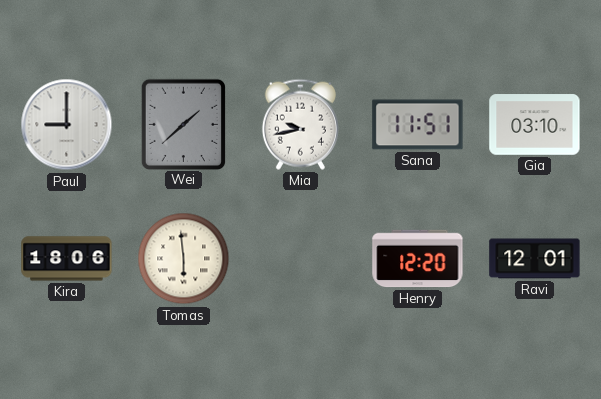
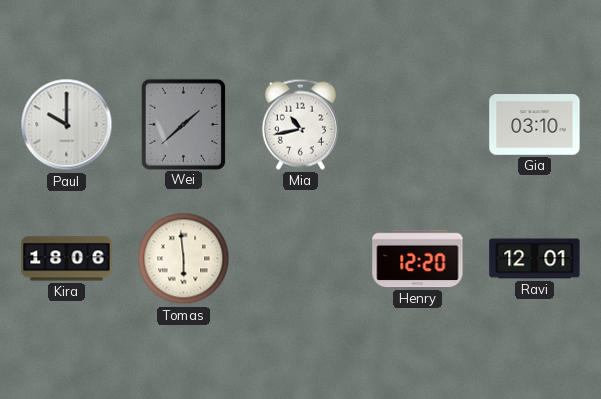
Paul: 9:00 -> 10:00
Mia: 9:43 -> 10:43
Sana: 11:51 -> none
